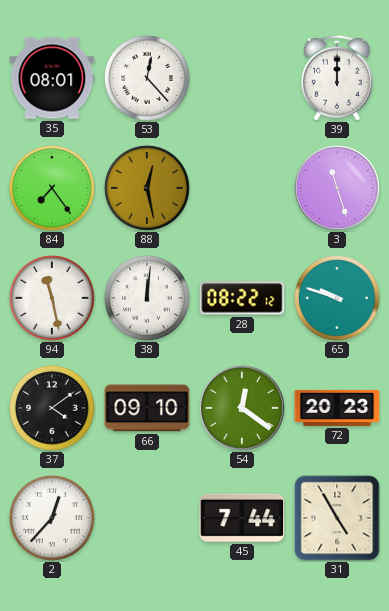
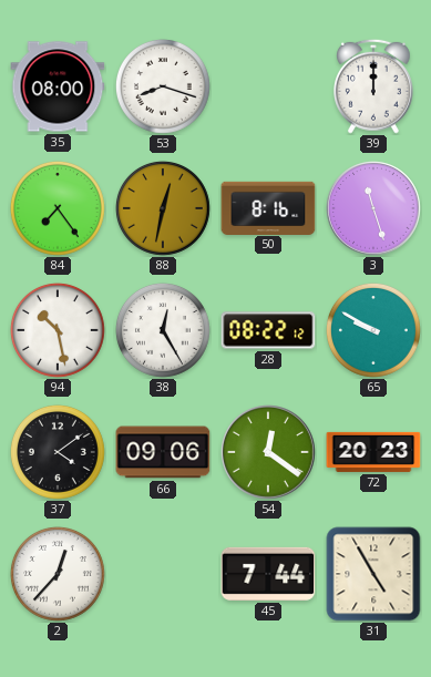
35: 08:01 -> 08:00
53: 12:23 -> 8:18
88: 12:28 -> 12:32
50: none -> 8:16
94: 11:28 -> 10:28
38: 12:01 -> 12:25
65: 9:48 -> 9:50
66: 09:10 -> 09:06
